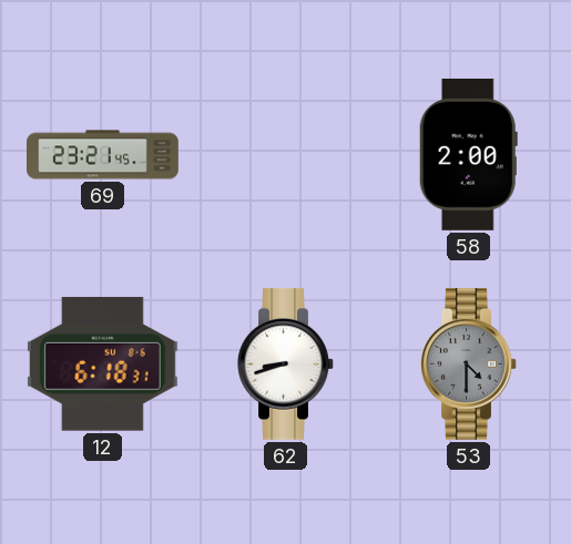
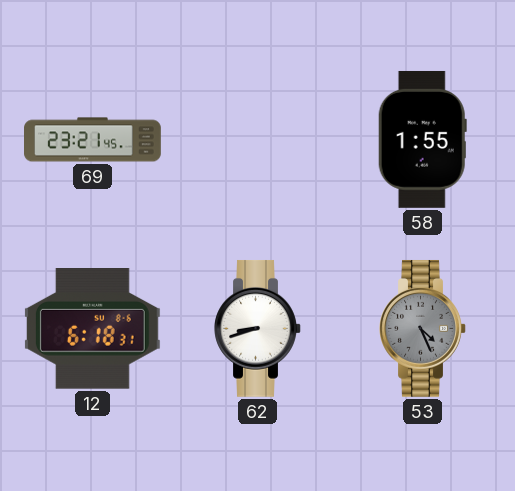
58: 2:00 -> 1:55
53: 4:30 -> 4:26
